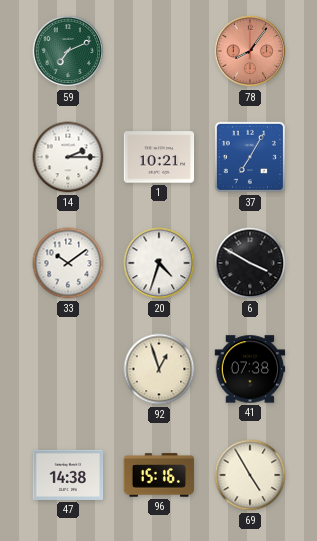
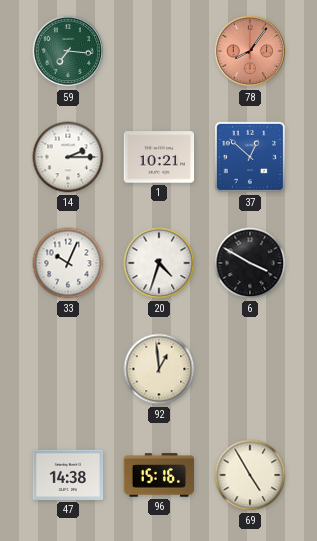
59: 7:11 -> 7:16
37: 7:05 -> 12:52
33: 10:09 -> 10:04
92: 12:57 -> 12:59
41: 07:38 -> none
